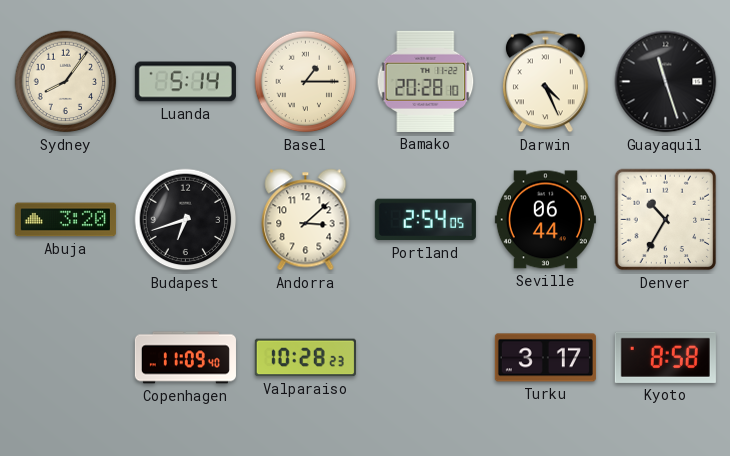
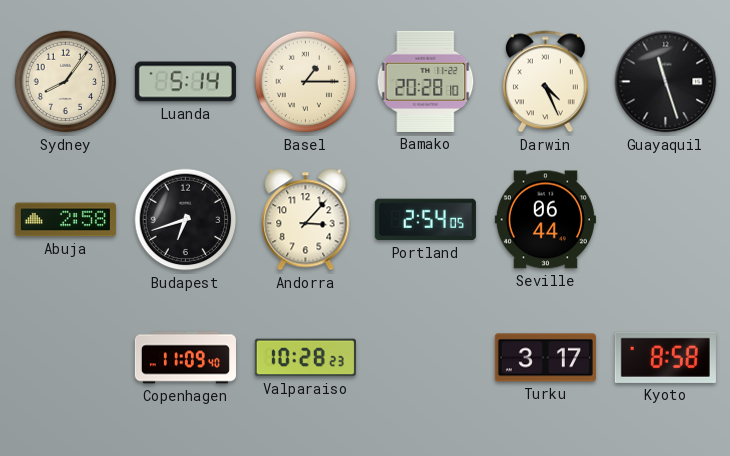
Abuja: 3:20 -> 2:58
Andorra: 3:08 -> 3:07
Denver: 10:35 -> none
